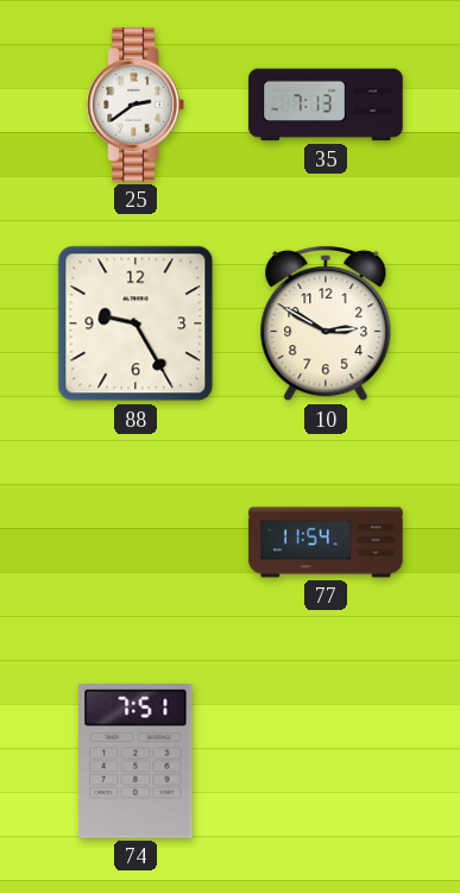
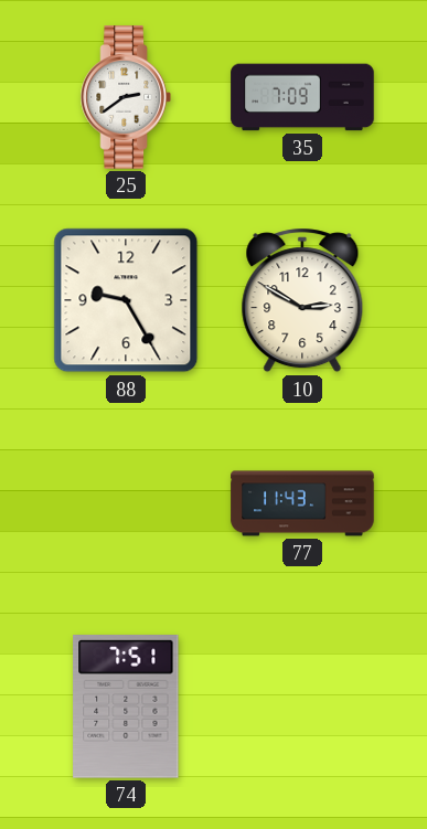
35: 7:13 -> 7:09
77: 11:54 -> 11:43
